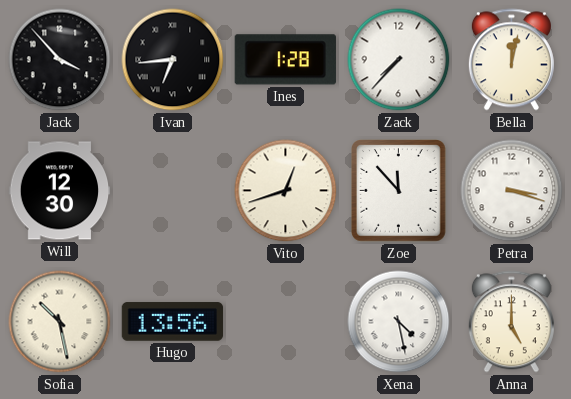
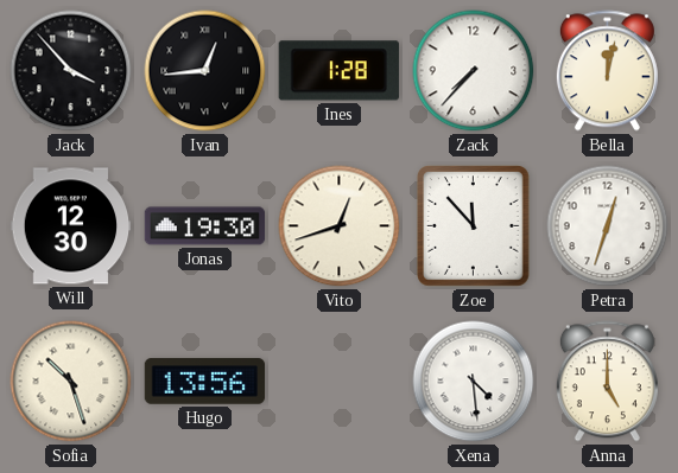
Ivan: 6:44 -> 12:44
Jonas: none -> 19:30
Petra: 3:18 -> 12:33
Sofia: 10:28 -> 10:27
Xena: 4:28 -> 4:29
